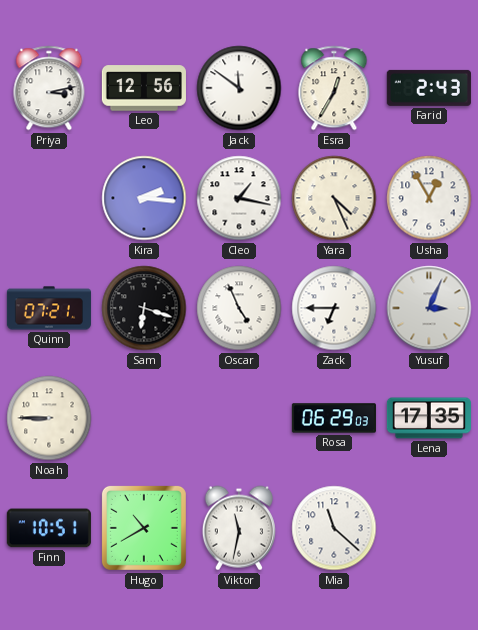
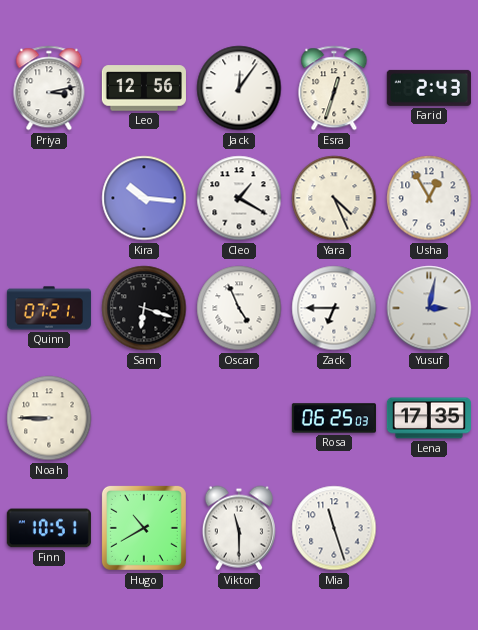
Jack: 11:51 -> 12:06
Esra: 12:35 -> 12:33
Kira: 2:16 -> 10:16
Cleo: 1:17 -> 1:20
Yusuf: 3:04 -> 3:02
Rosa: 06:29 -> 06:25
Viktor: 11:32 -> 11:30
Mia: 11:22 -> 11:27
